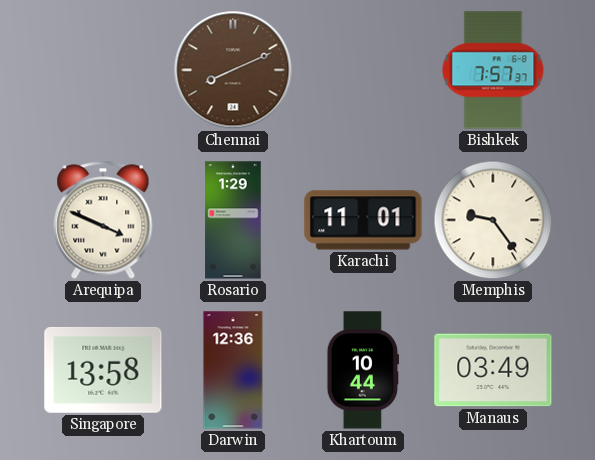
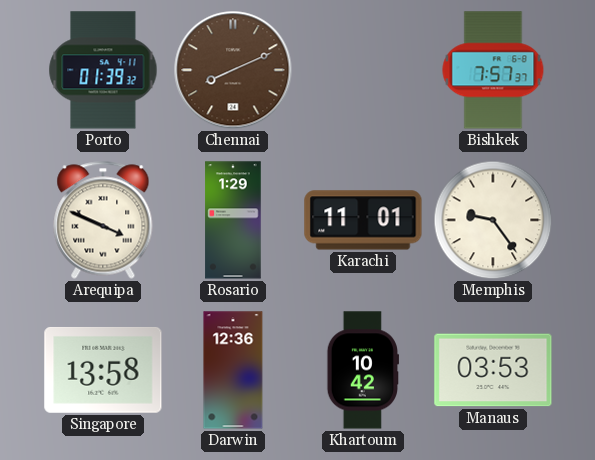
Porto: none -> 01:39
Khartoum: 10:44 -> 10:42
Manaus: 03:49 -> 03:53
